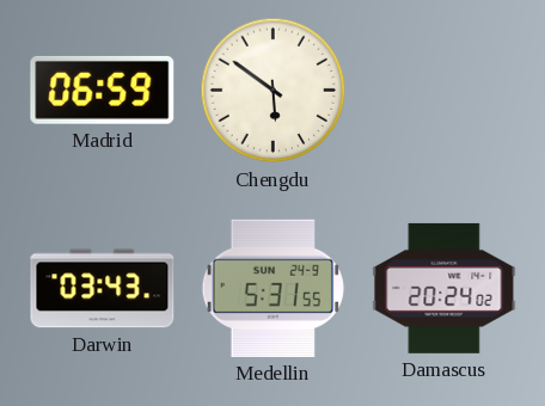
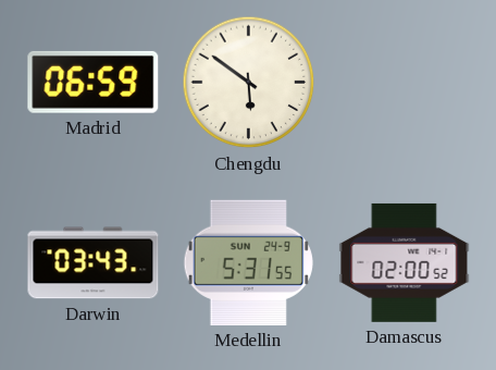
Damascus: 20:24 -> 02:00
